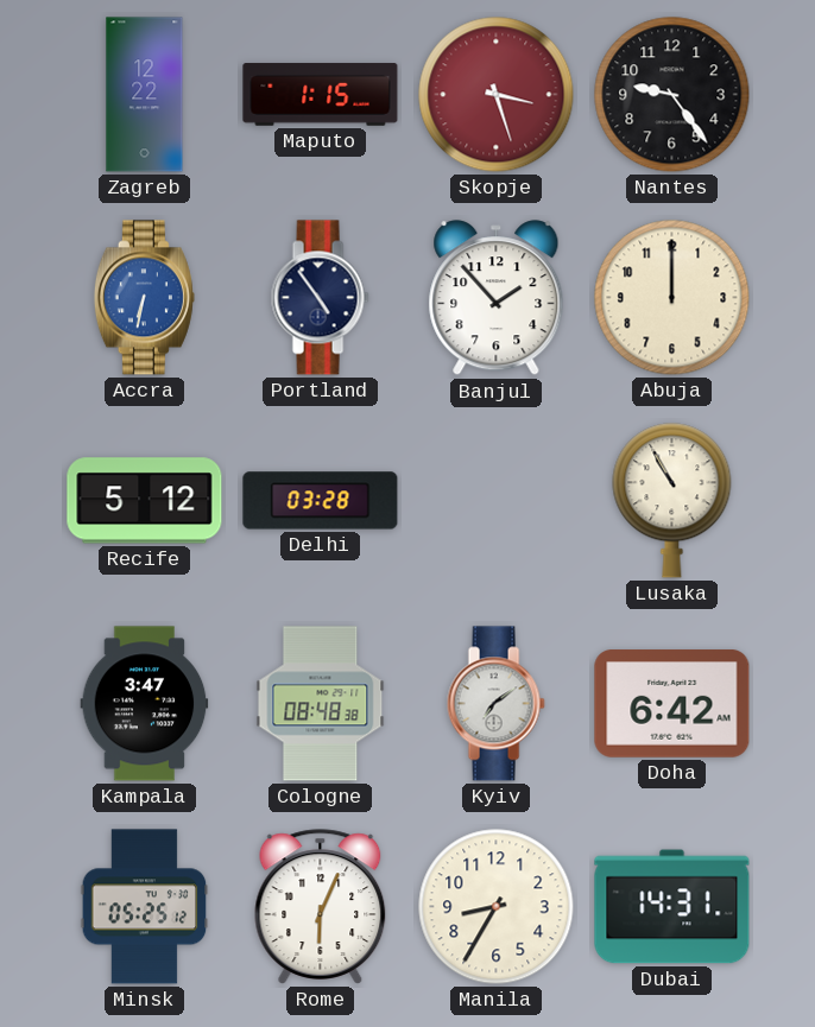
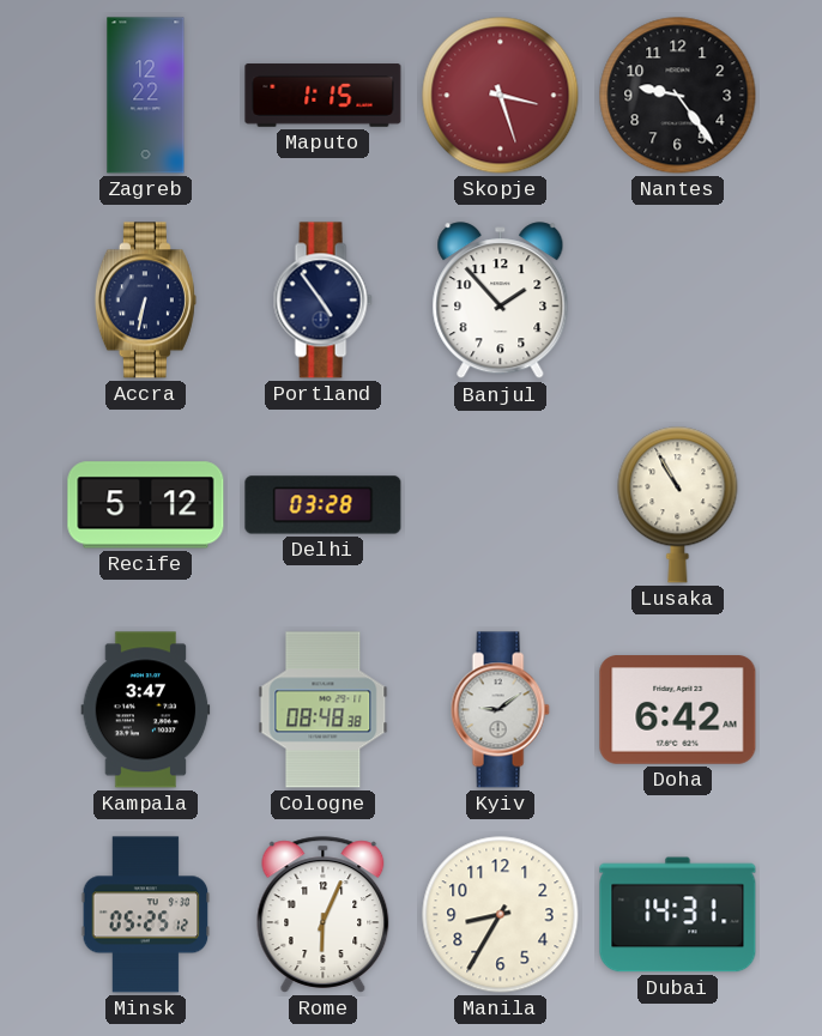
Accra dial: blue -> navy
Abuja: 12:00 -> none
Kyiv: 7:09 -> 9:09
